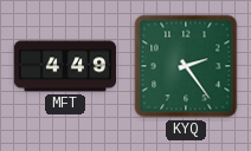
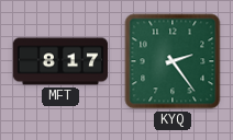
MFT: 4:49 -> 8:17
